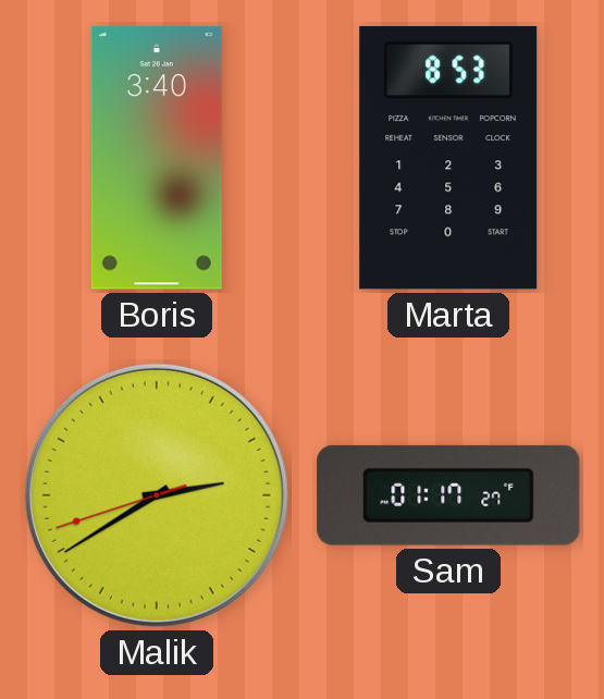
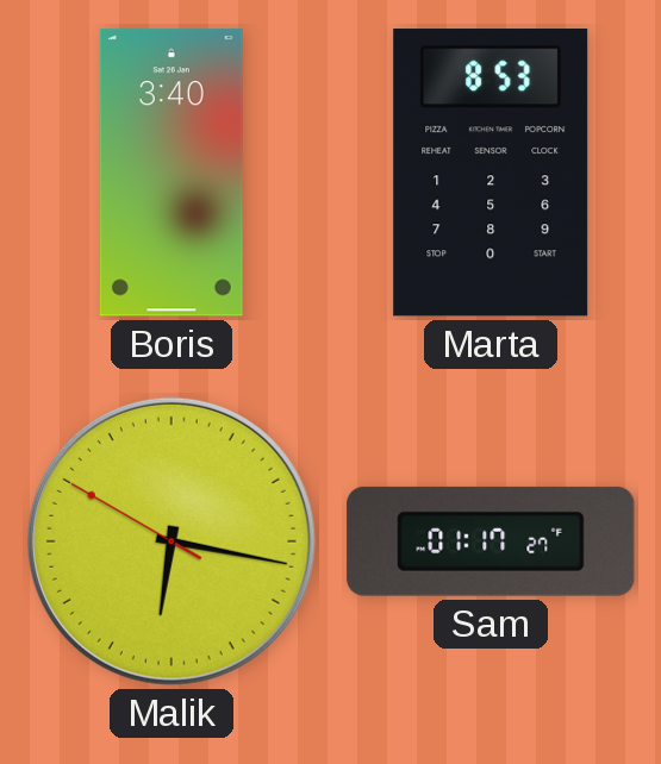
Malik: 2:39 -> 6:16
